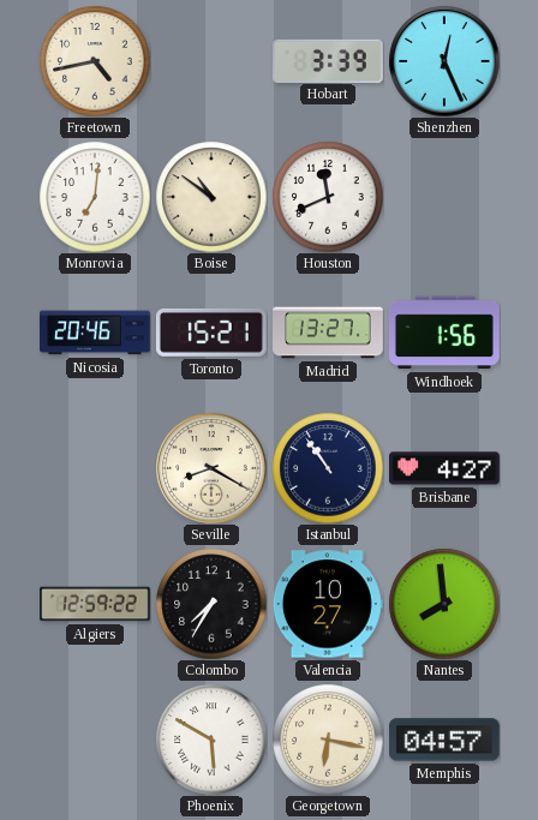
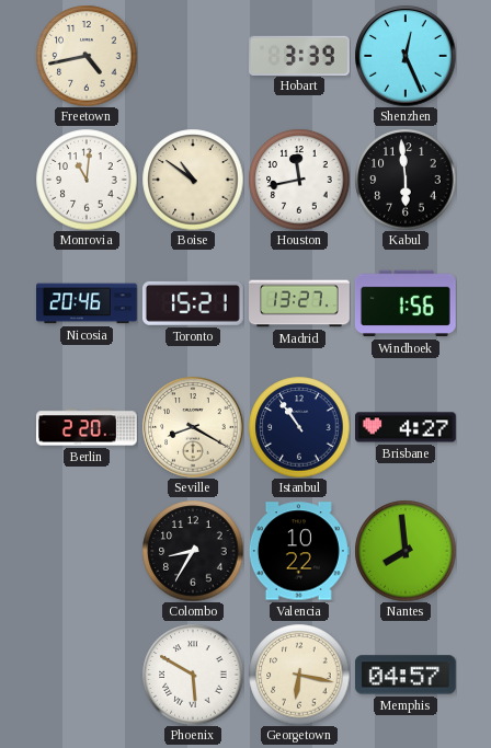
Monrovia: 7:01 -> 11:01
Houston: 11:41 -> 11:43
Kabul: none -> 5:59
Berlin: none -> 2:20
Algiers: 12:59 -> none
Colombo: 7:35 -> 8:35
Valencia: 10:27 -> 10:22
